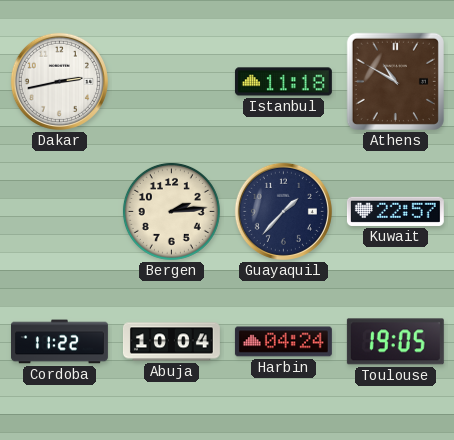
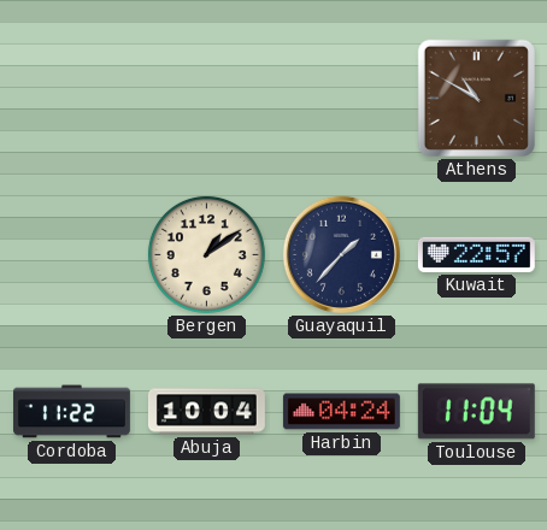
Dakar: 2:43 -> none
Istanbul: 11:18 -> none
Bergen: 2:14 -> 1:09
Toulouse: 19:05 -> 11:04
